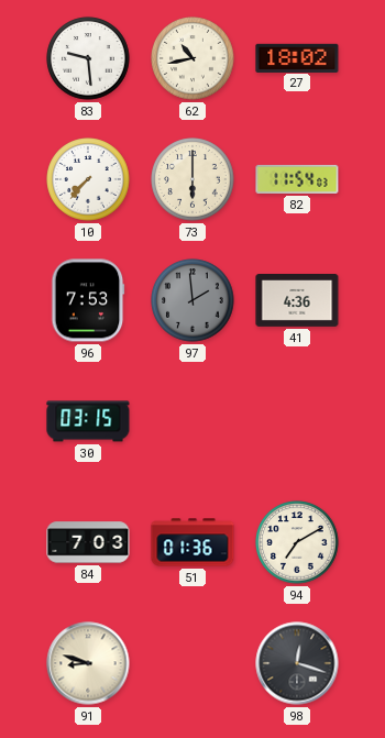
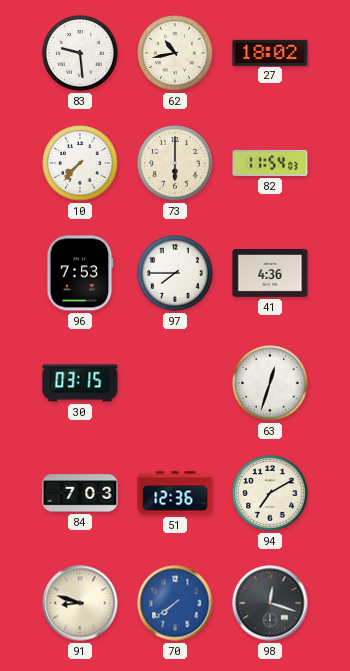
97: 1:59 -> 7:45
97 dial: grey -> white
63: none -> 12:33
51: 01:36 -> 12:36
70: none -> 7:39
